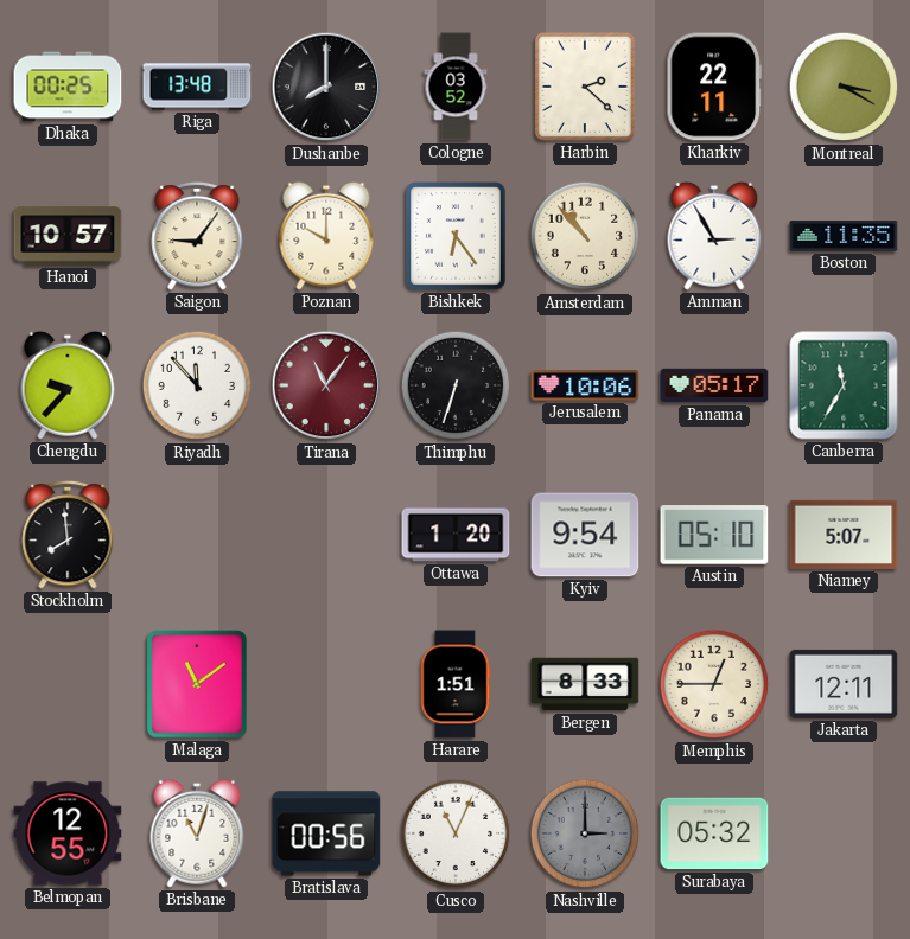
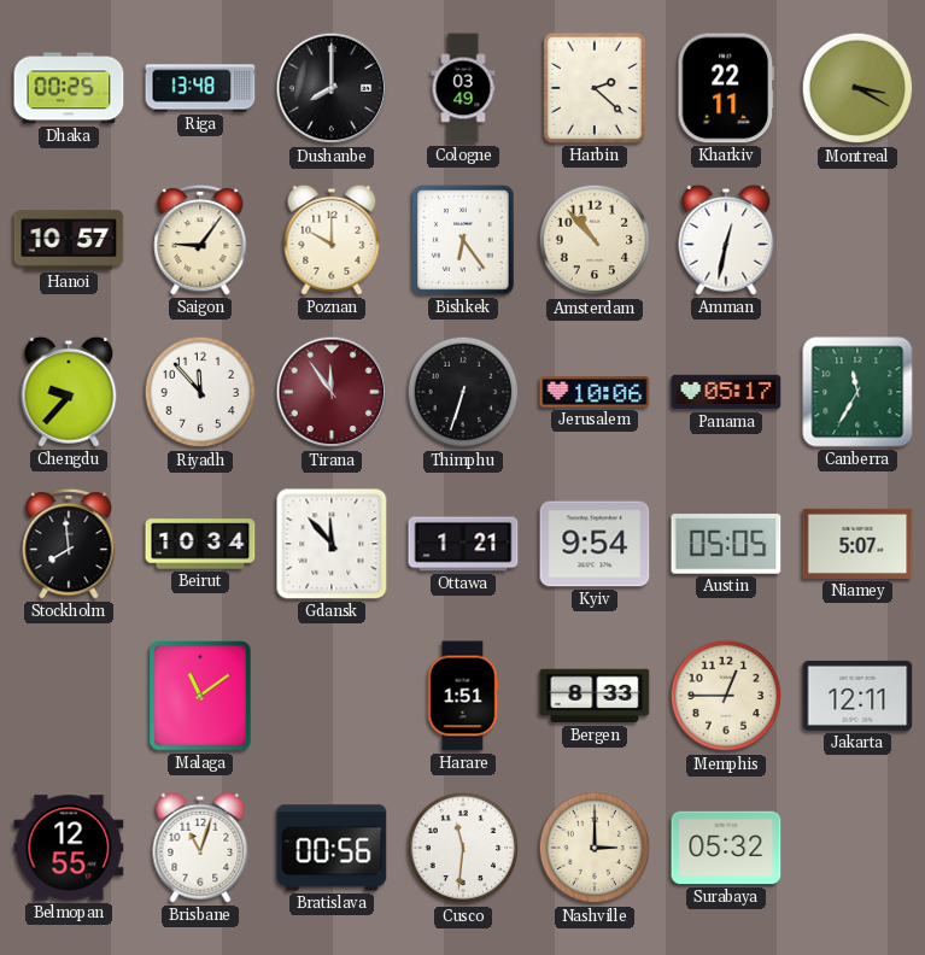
Cologne: 03:52 -> 03:49
Amman: 2:55 -> 12:32
Boston: 11:35 -> none
Tirana: 11:06 -> 11:54
Beirut: none -> 10:34
Gdansk: none -> 11:53
Ottawa: 1:20 -> 1:21
Austin: 05:10 -> 05:05
Cusco: 11:04 -> 11:31
Nashville dial: grey -> cream
